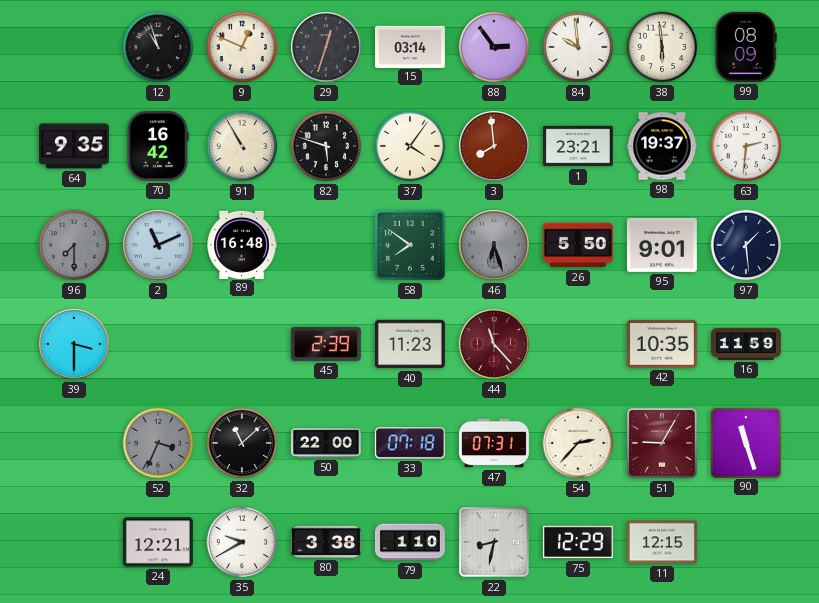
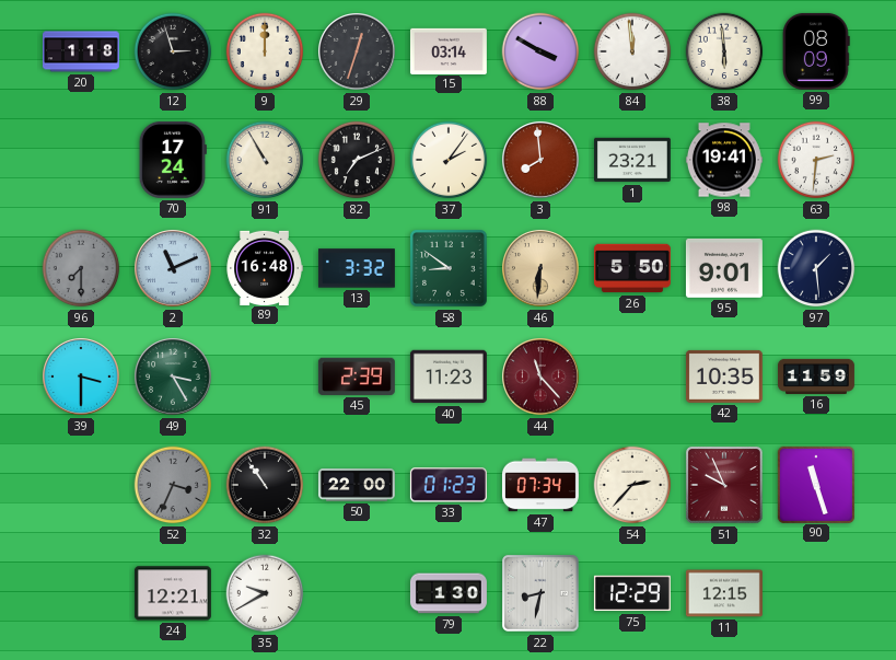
20: none -> 1:18
12: 10:57 -> 2:57
9: 12:49 -> 12:00
88: 2:54 -> 3:50
84: 9:59 -> 11:59
64: 9:35 -> none
70: 16:42 -> 17:24
82: 5:48 -> 7:11
37: 4:06 -> 2:06
98: 19:37 -> 19:41
13: none -> 3:32
58: 7:51 -> 8:51
46: 6:27 -> 6:31
46 dial: grey -> champagne
49: none -> 3:25
32: 11:08 -> 10:54
33: 07:18 -> 01:23
47: 07:31 -> 07:34
51: 9:05 -> 9:56
80: 3:38 -> none
79: 1:10 -> 1:30
